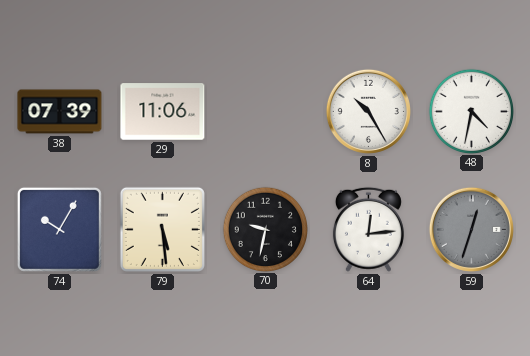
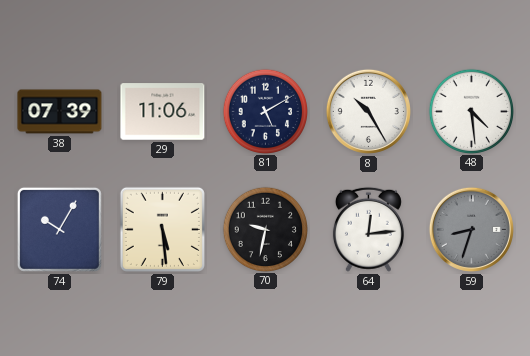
81: none -> 5:10
48: 4:32 -> 4:29
59: 12:33 -> 8:33
